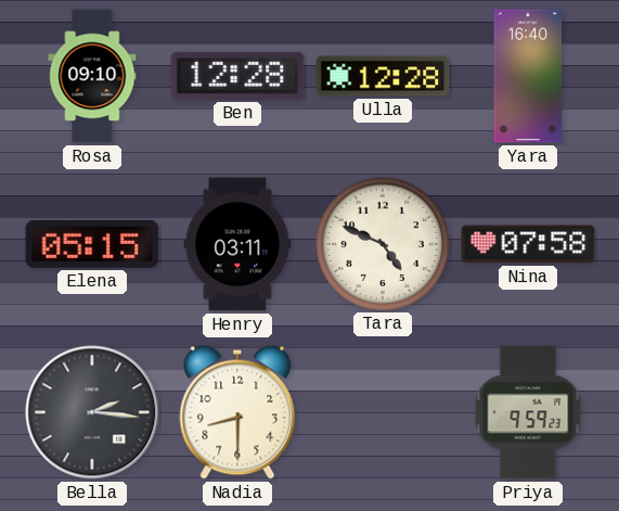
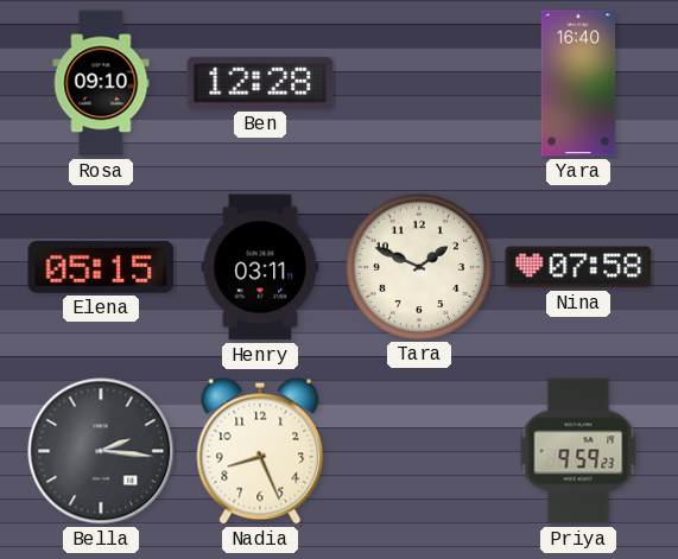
Ulla: 12:28 -> none
Tara: 4:49 -> 1:49
Nadia: 8:30 -> 8:26
